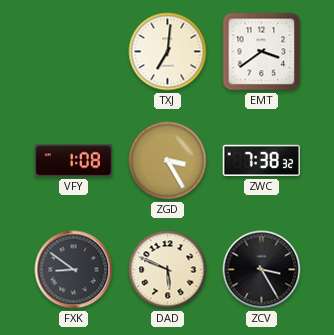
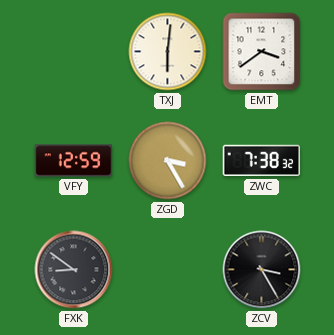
TXJ: 7:01 -> 6:01
VFY: 1:08 -> 12:59
DAD: 5:49 -> none
